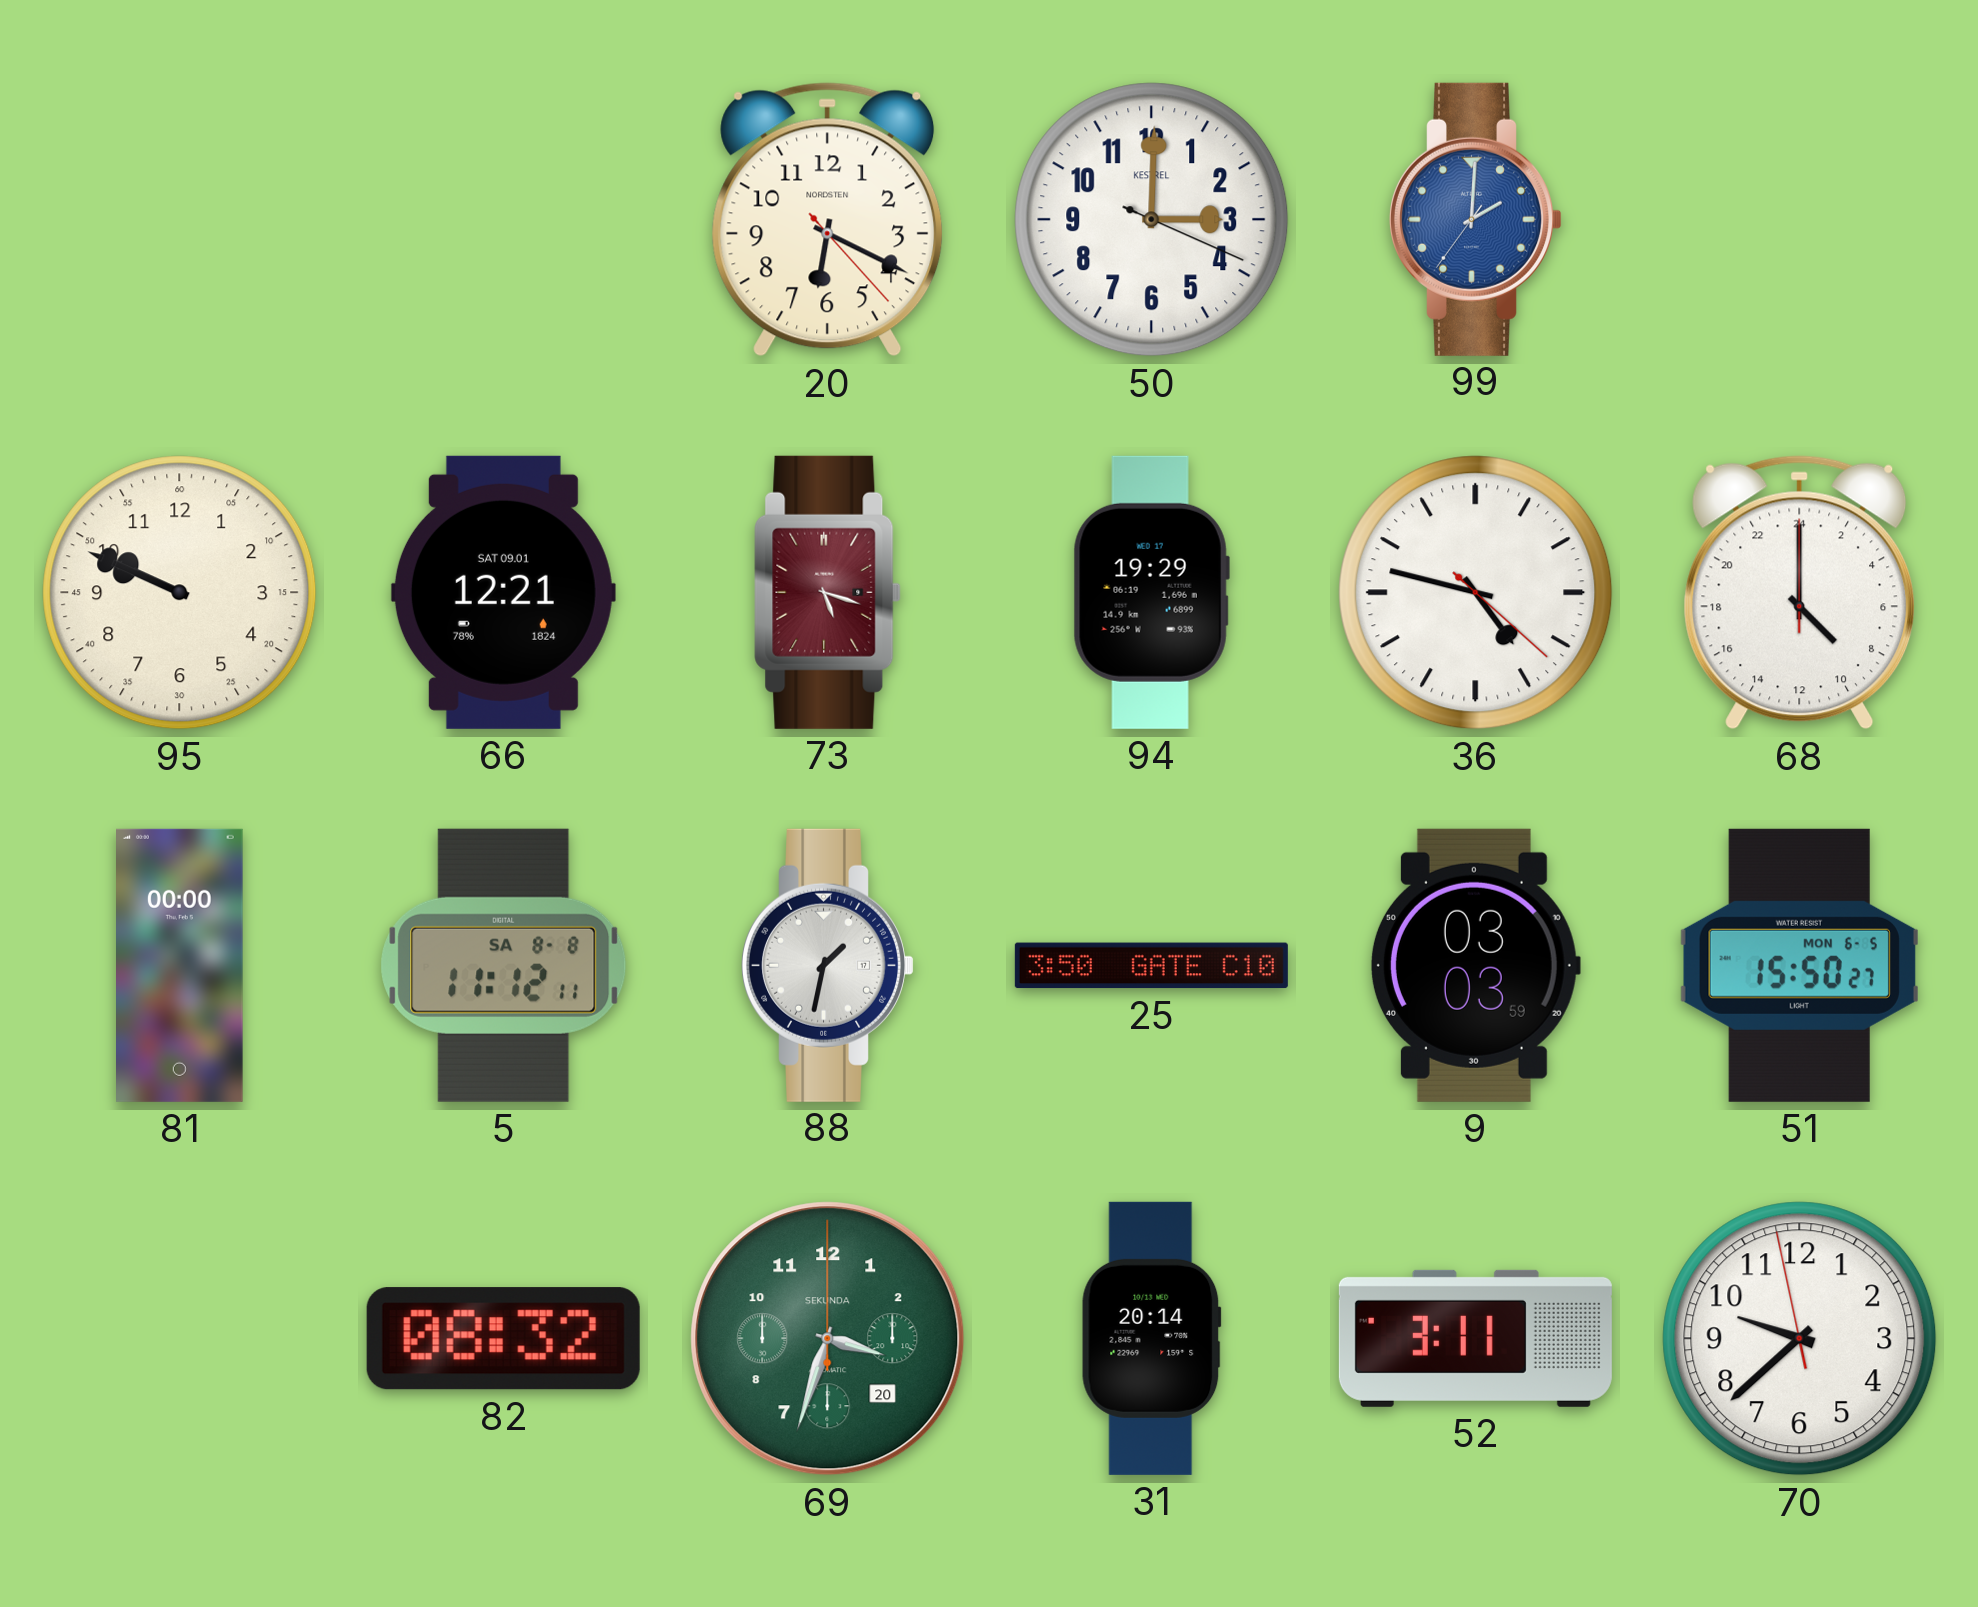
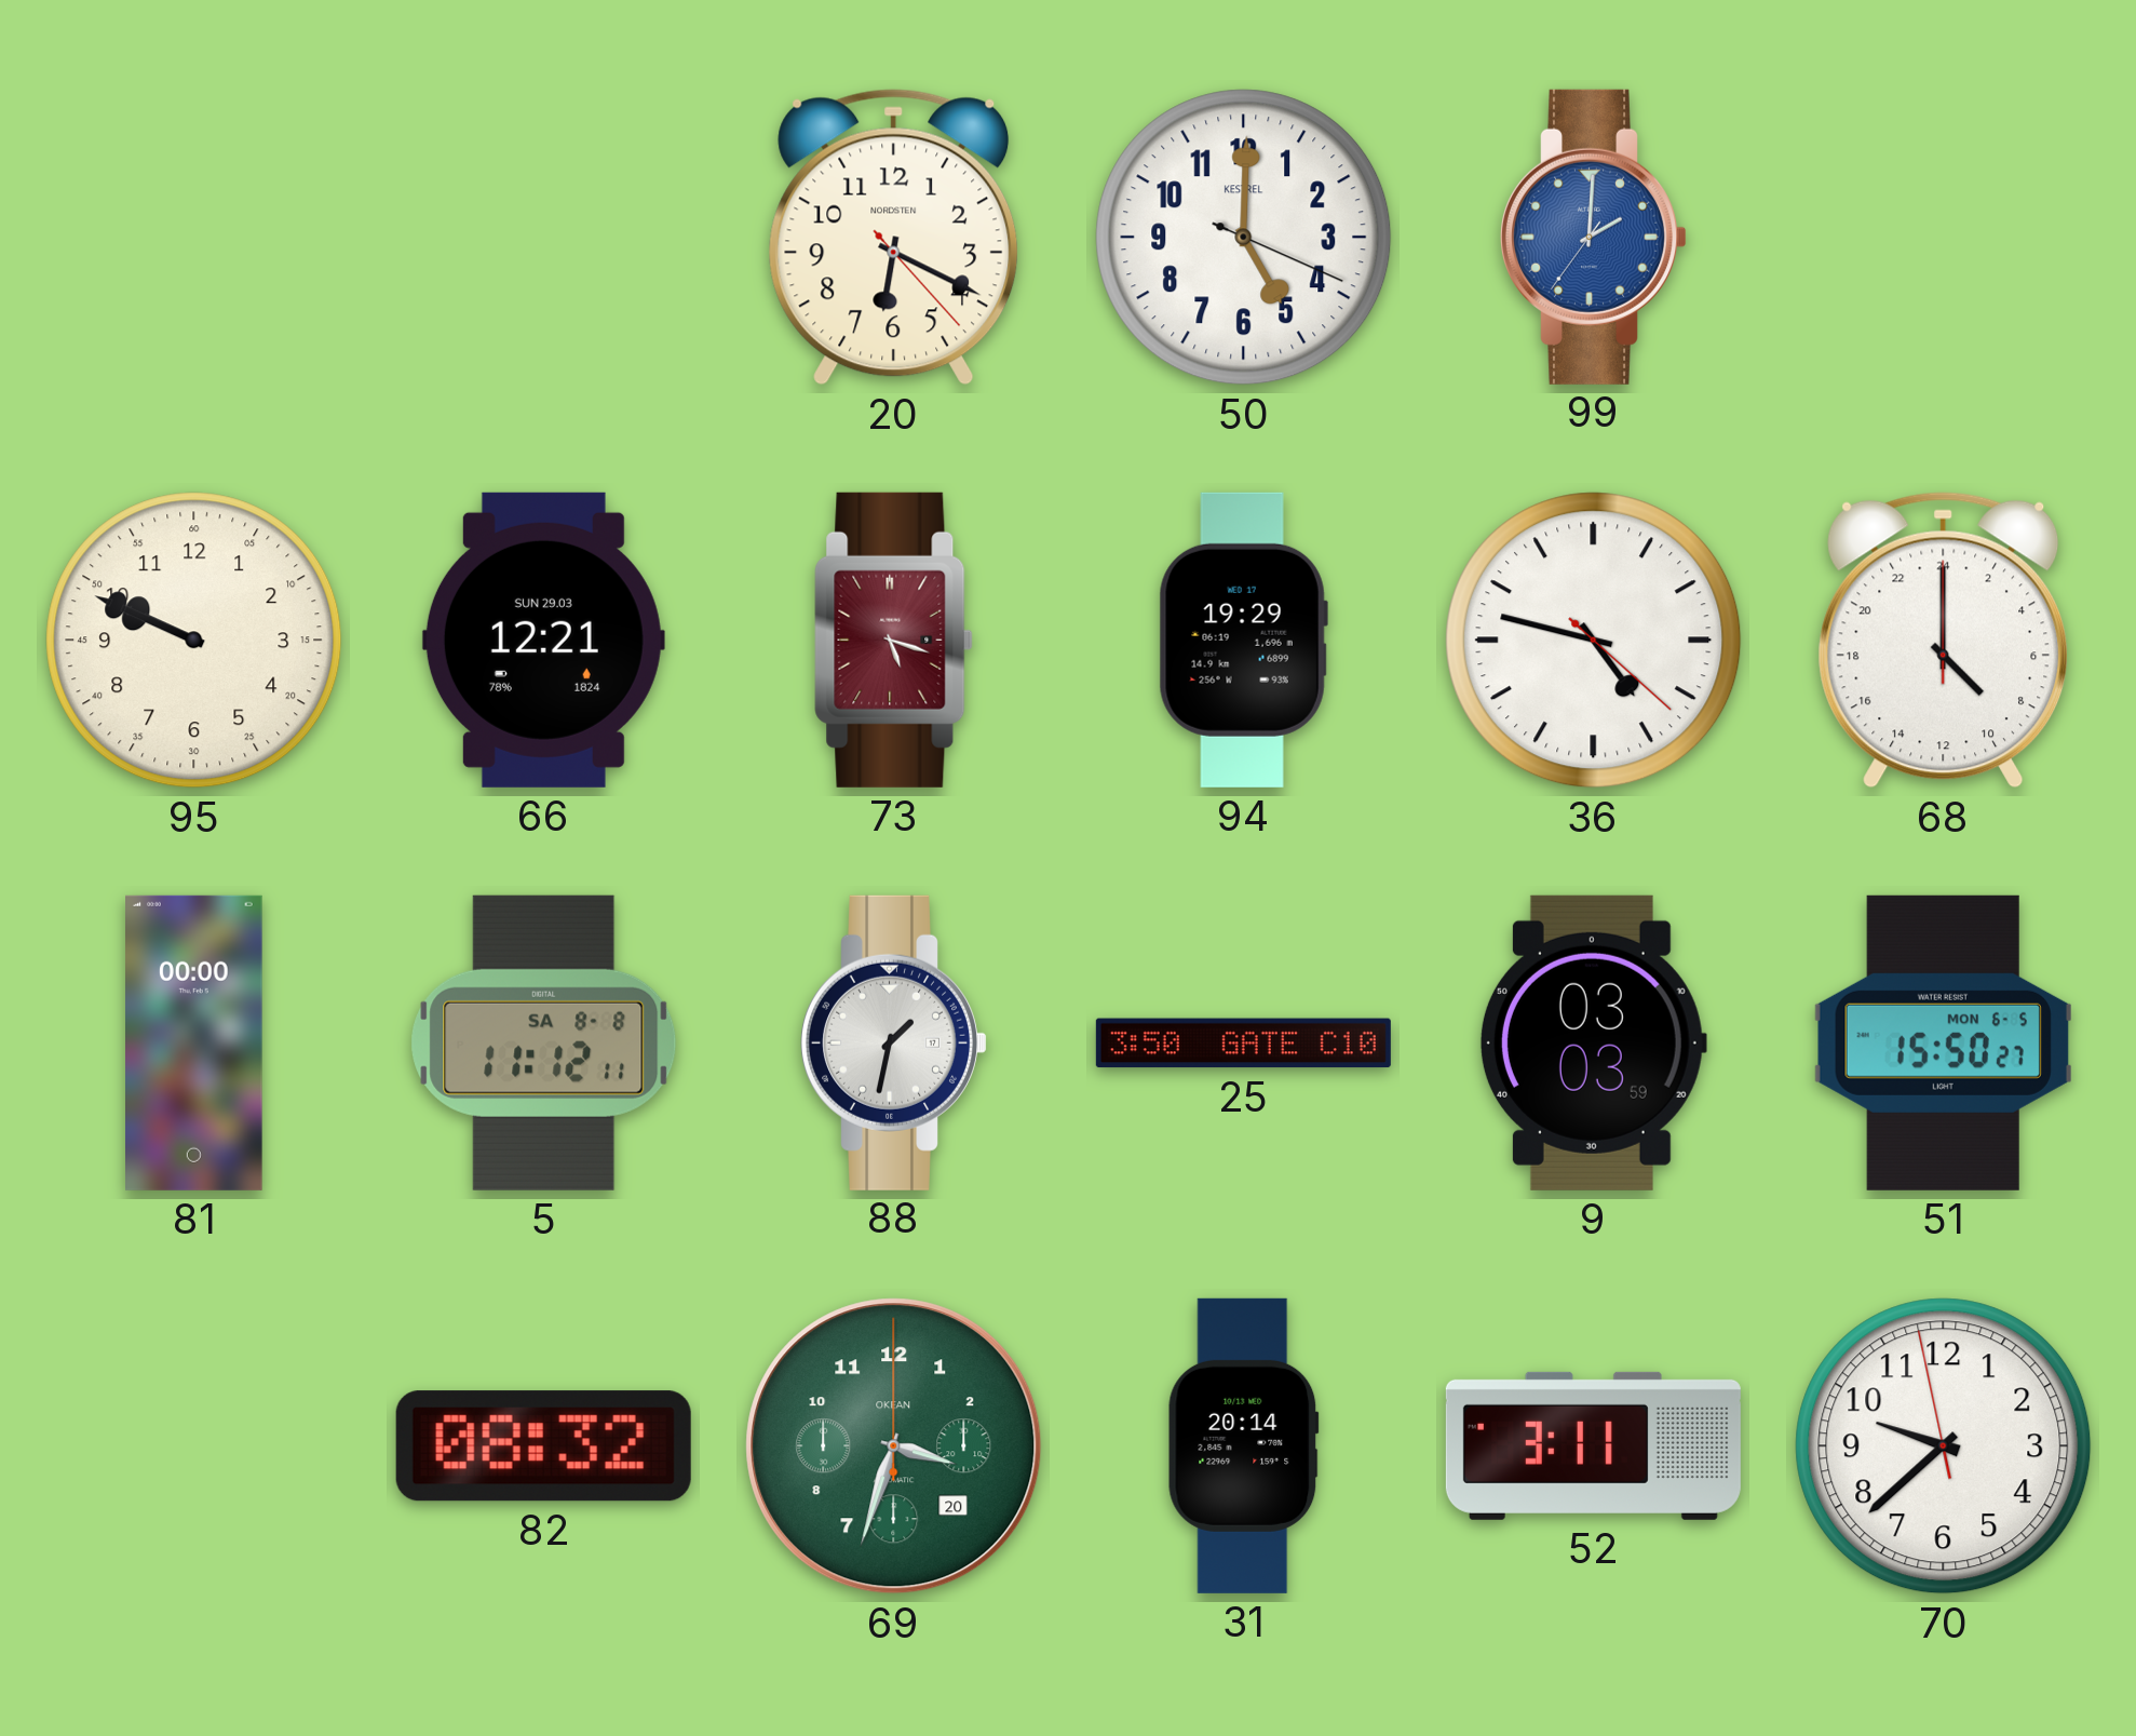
50: 3:00 -> 5:00
66 date: SAT 09.01 -> SUN 29.03
69 brand: SEKUNDA -> OKEAN
